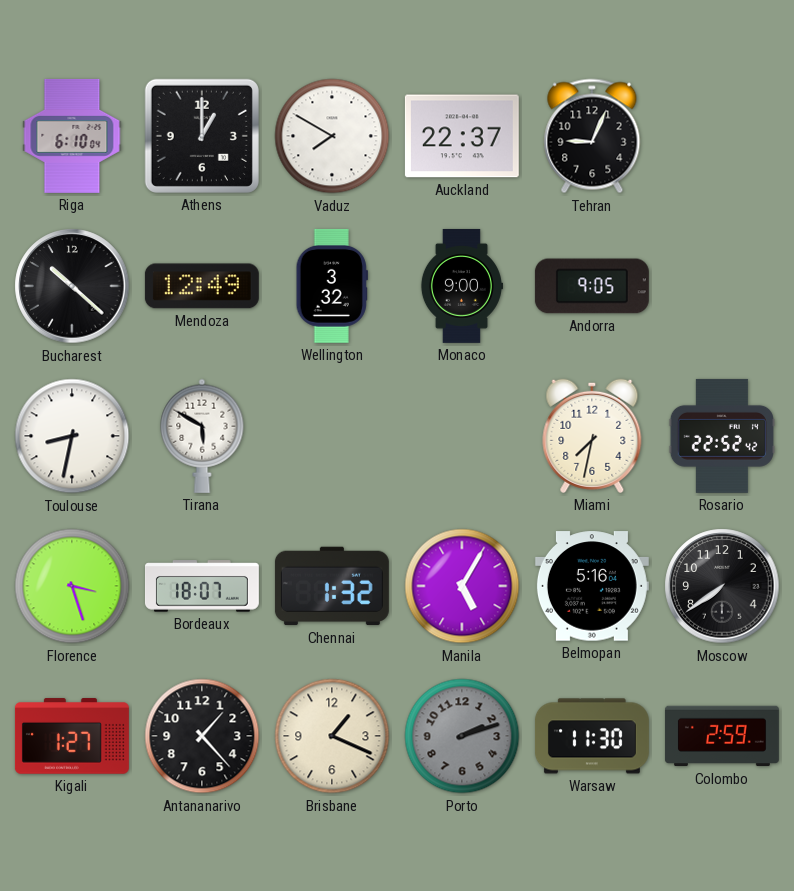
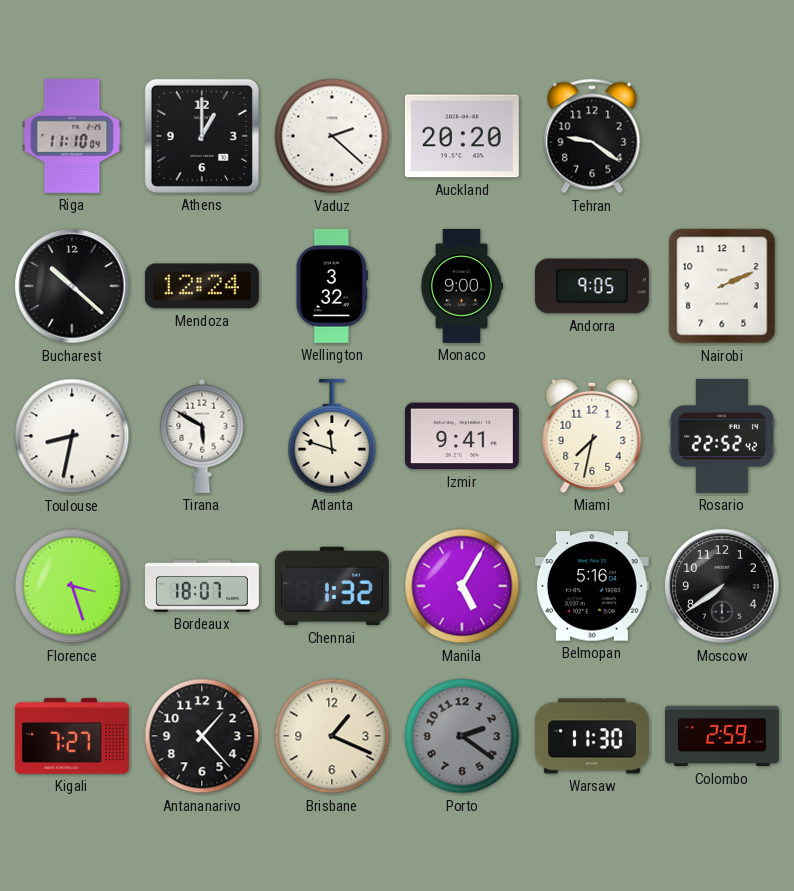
Riga: 6:10 -> 11:10
Vaduz: 7:50 -> 2:22
Auckland: 22:37 -> 20:20
Tehran: 9:04 -> 9:21
Mendoza: 12:49 -> 12:24
Nairobi: none -> 2:11
Atlanta: none -> 11:48
Izmir: none -> 9:41
Kigali: 1:27 -> 7:27
Porto: 2:12 -> 2:21
